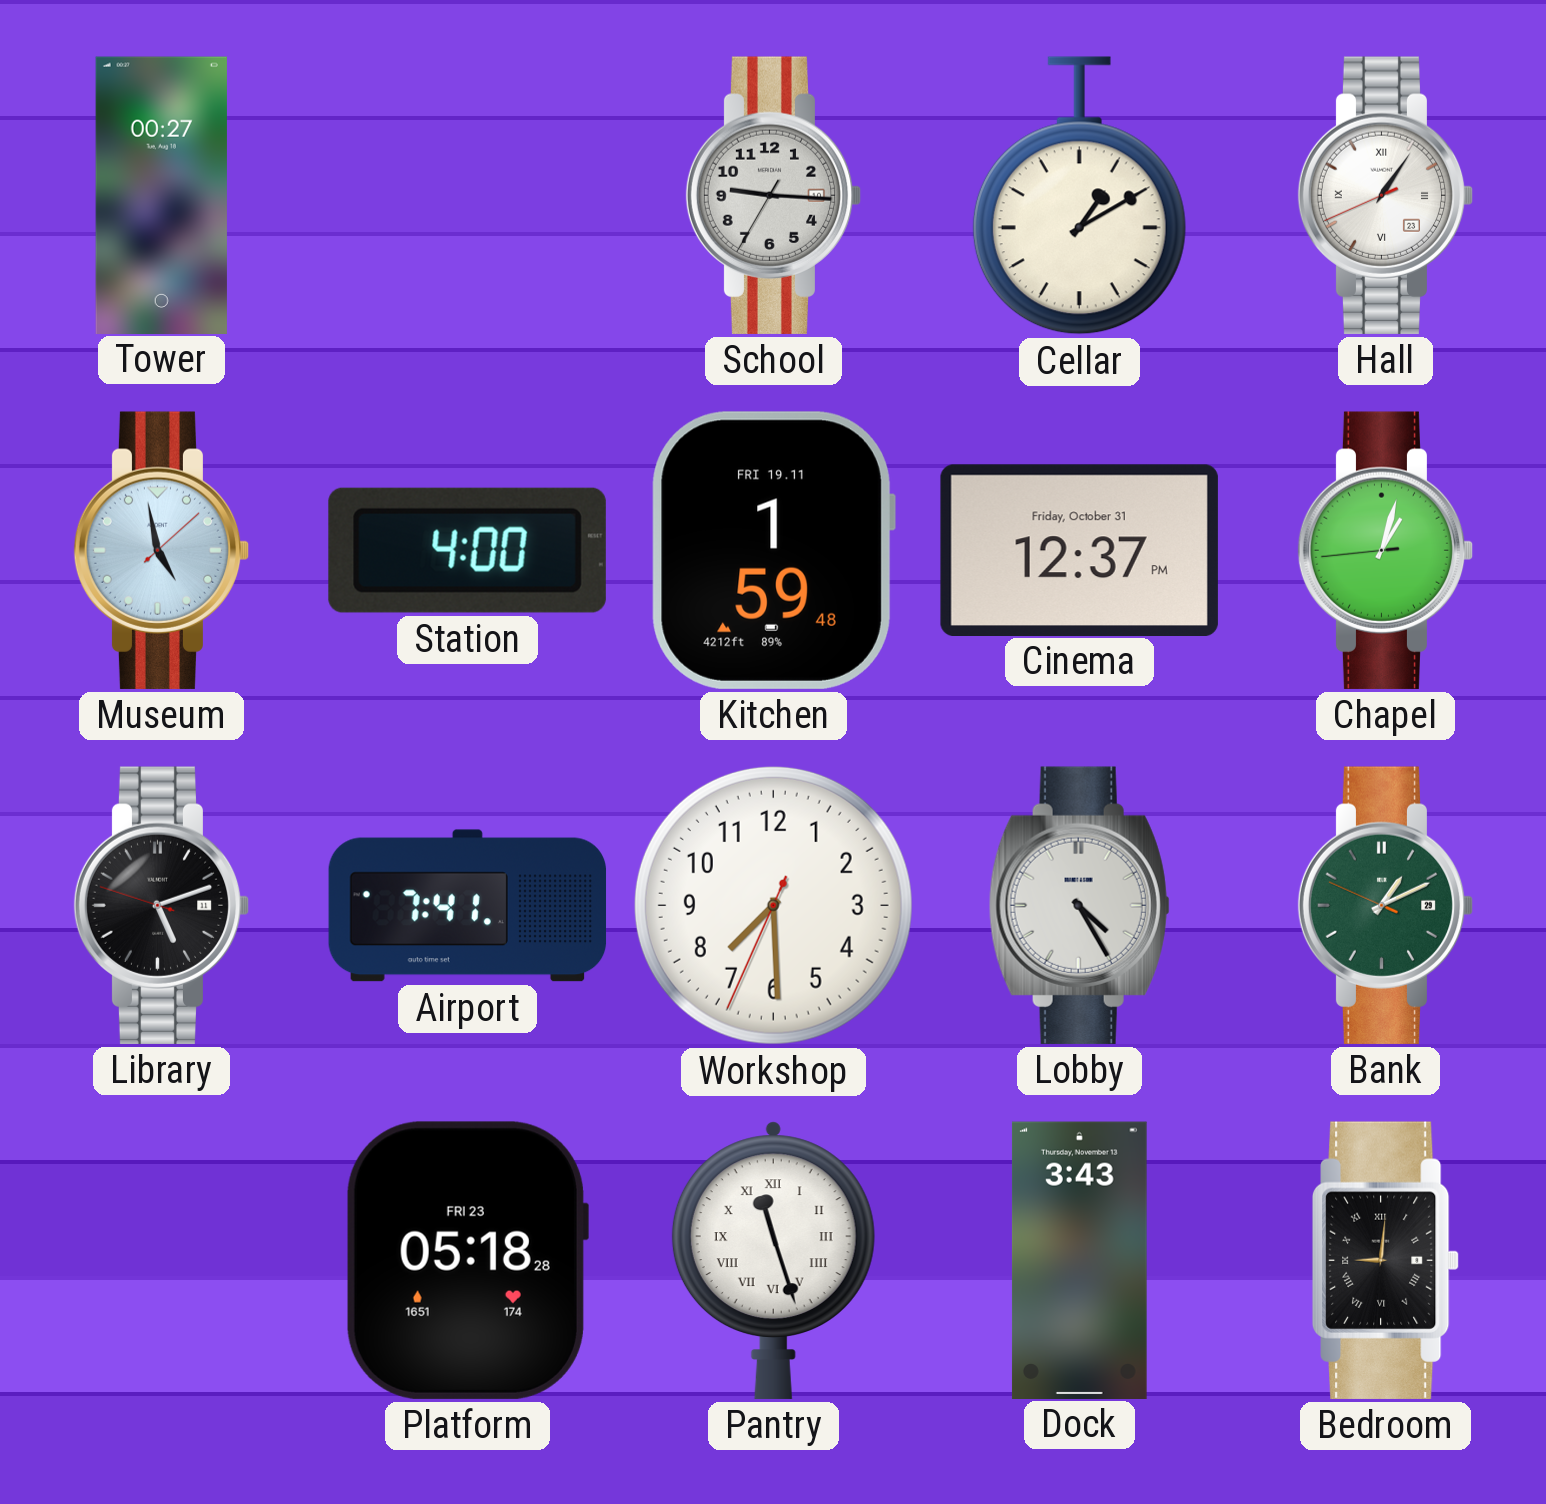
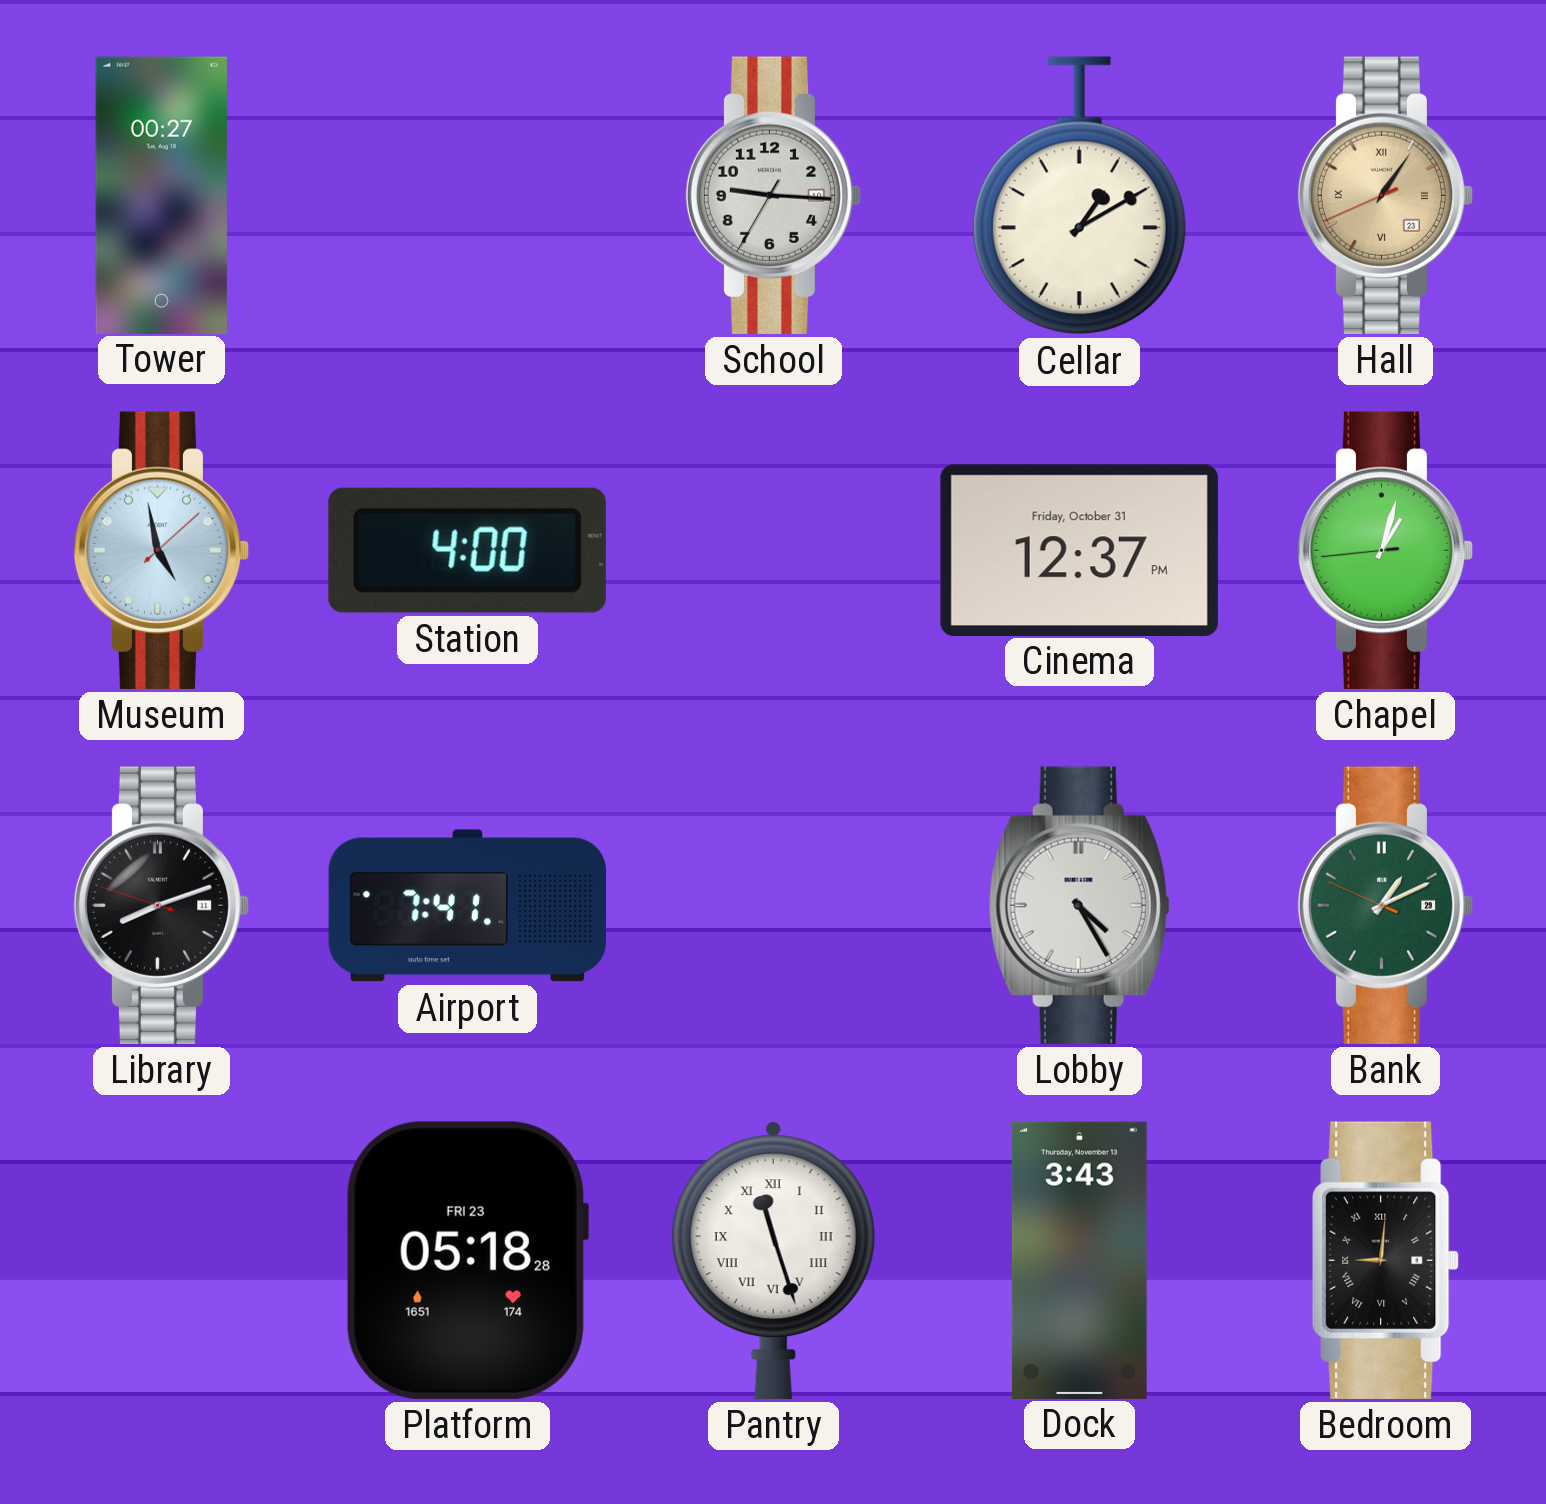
Hall dial: white -> champagne
Kitchen: 1:59 -> none
Library: 5:11 -> 8:11
Workshop: 7:29 -> none
